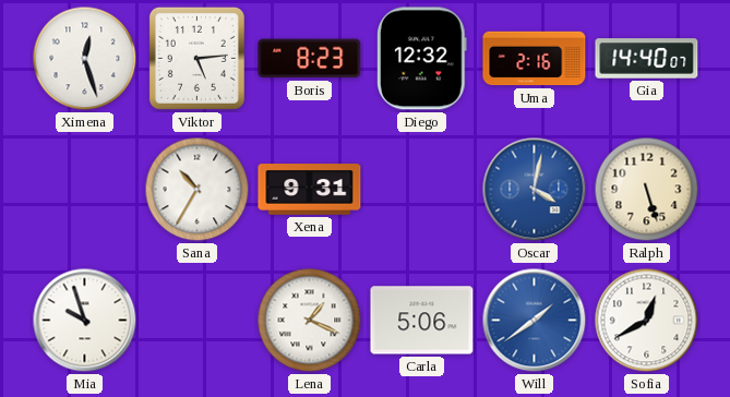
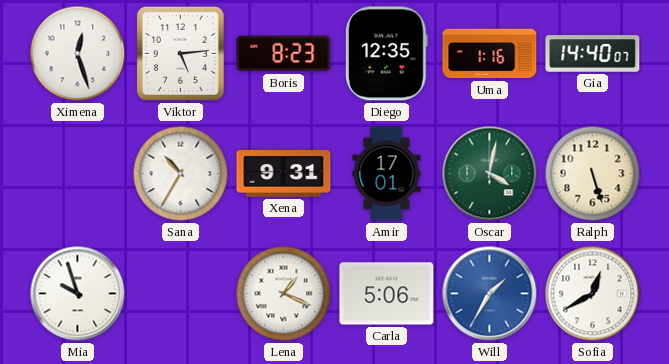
Diego: 12:32 -> 12:35
Uma: 2:16 -> 1:16
Amir: none -> 17:01
Oscar dial: blue -> green
Will: 1:39 -> 1:35
